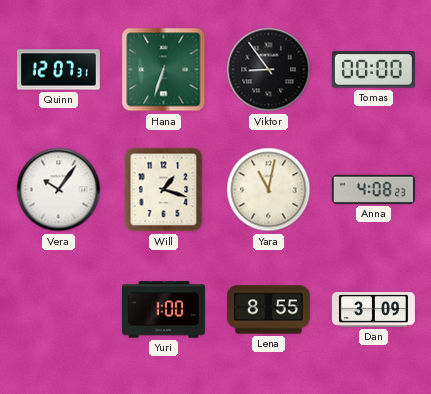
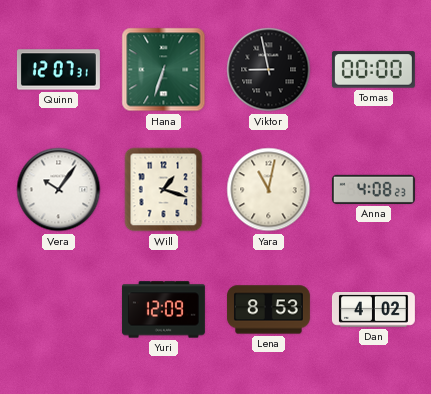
Viktor: 8:54 -> 8:58
Yuri: 1:00 -> 12:09
Lena: 8:55 -> 8:53
Dan: 3:09 -> 4:02
